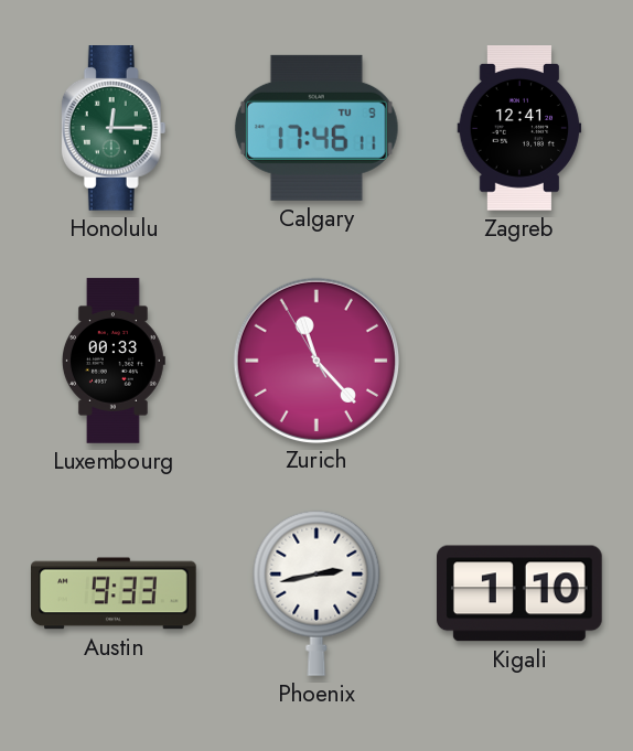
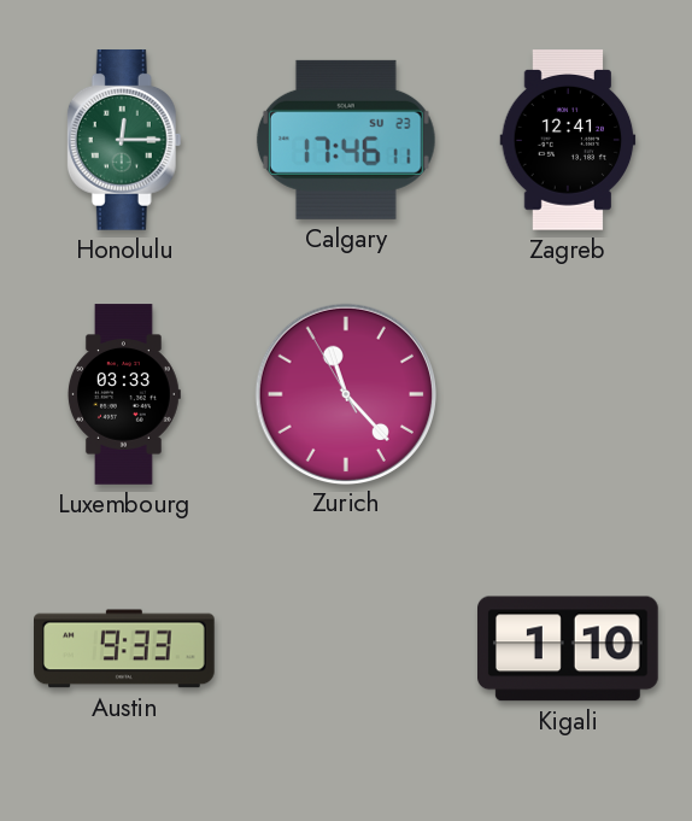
Calgary date: TU 9 -> SU 23
Luxembourg: 00:33 -> 03:33
Phoenix: 2:43 -> none
